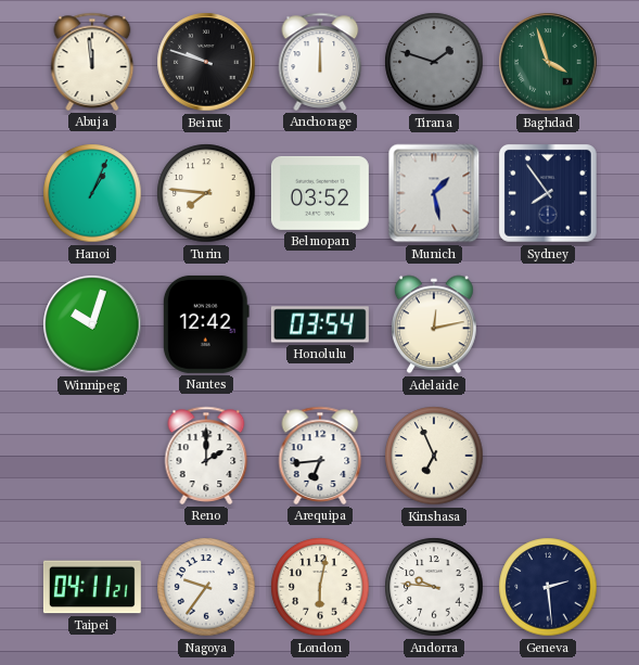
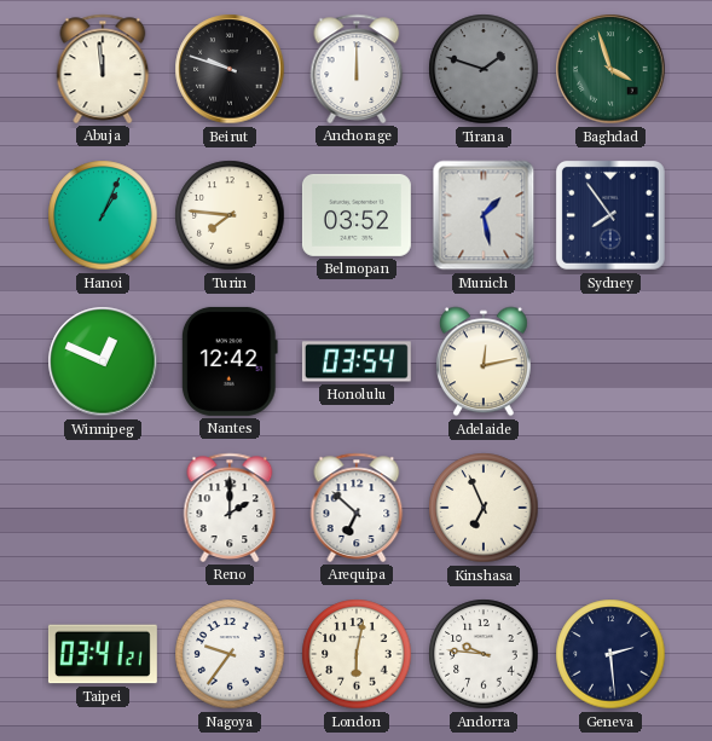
Winnipeg: 10:03 -> 12:49
Arequipa: 6:44 -> 6:52
Taipei: 04:11 -> 03:41
